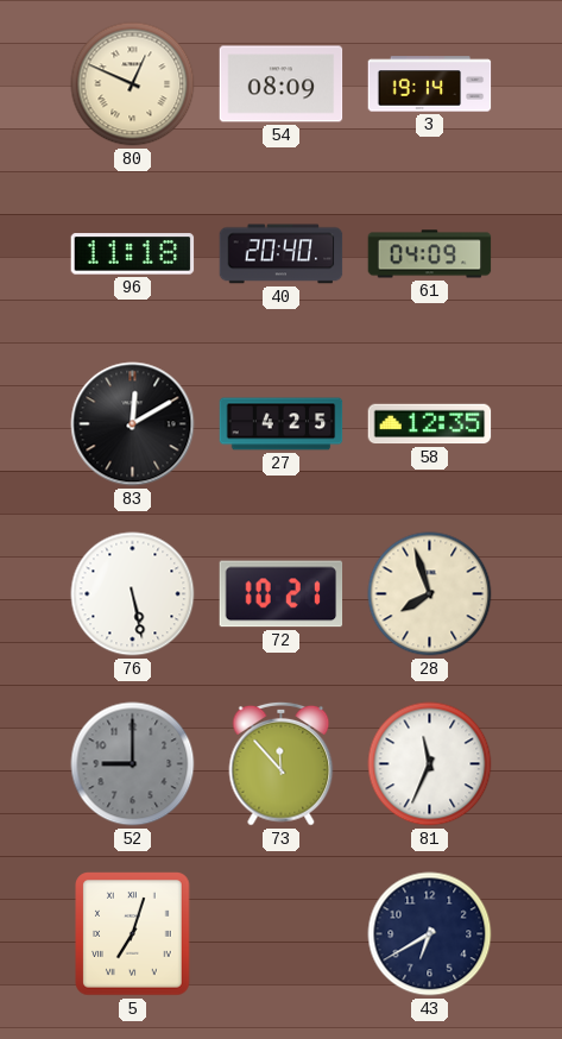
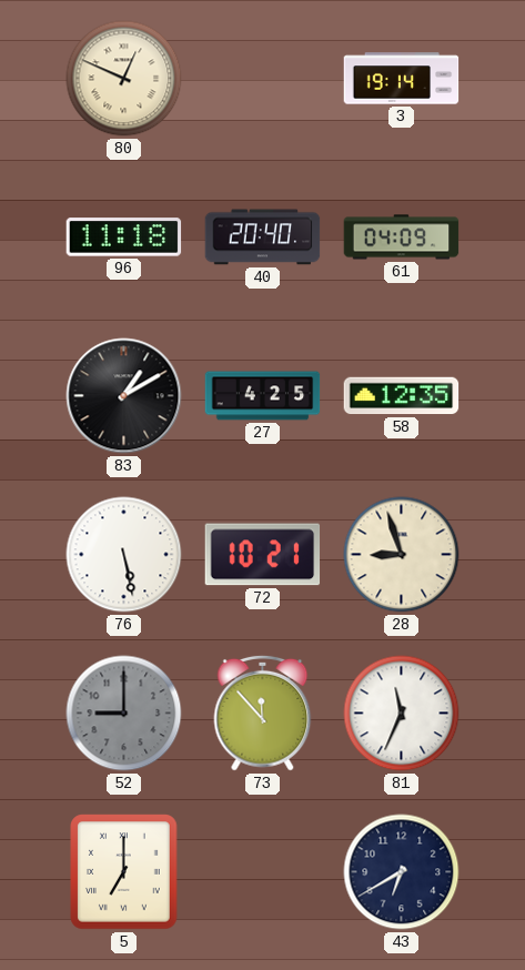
54: 08:09 -> none
83: 12:10 -> 1:10
28: 7:57 -> 8:57
5: 7:03 -> 7:00
